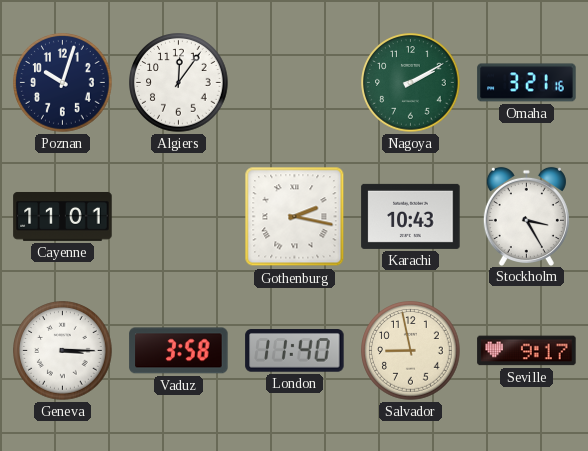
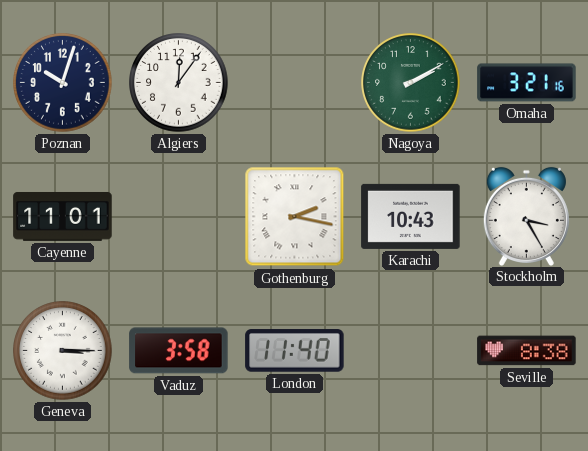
Salvador: 8:58 -> none
Seville: 9:17 -> 8:38
